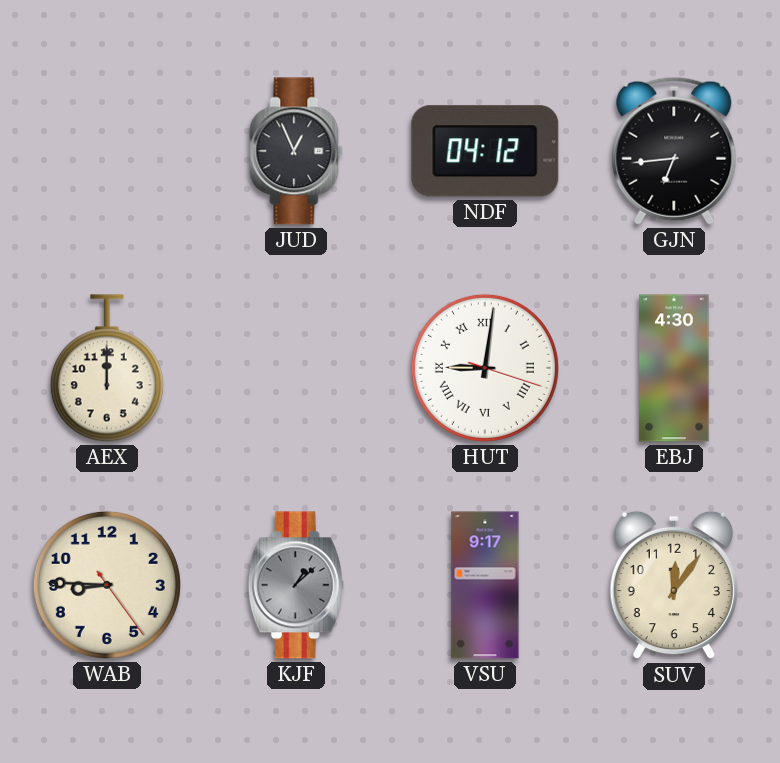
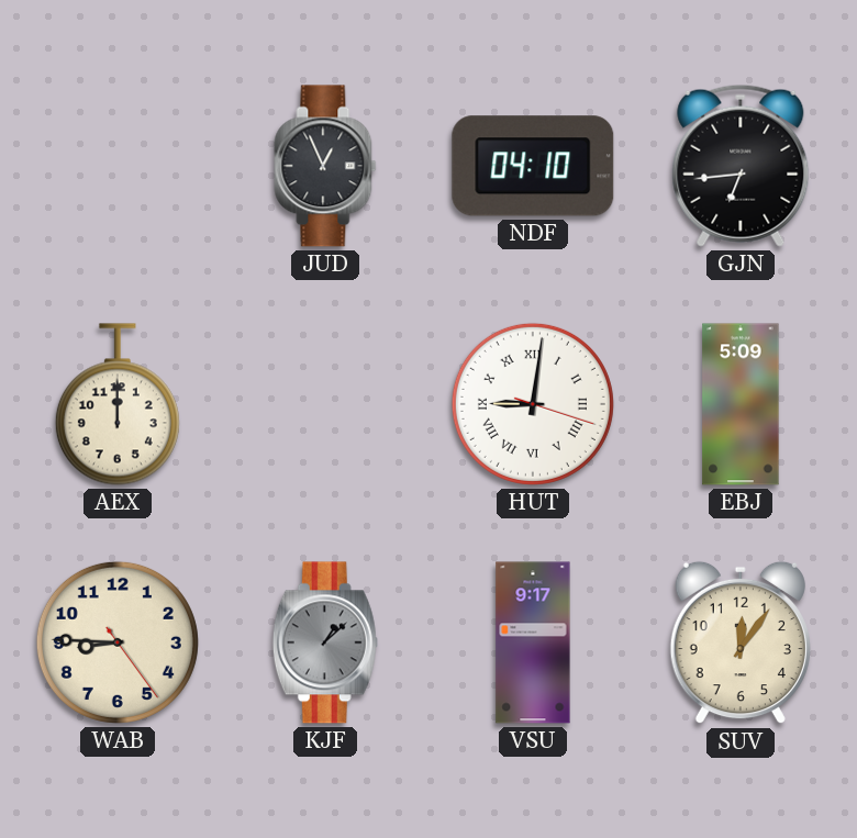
NDF: 04:12 -> 04:10
EBJ: 4:30 -> 5:09
